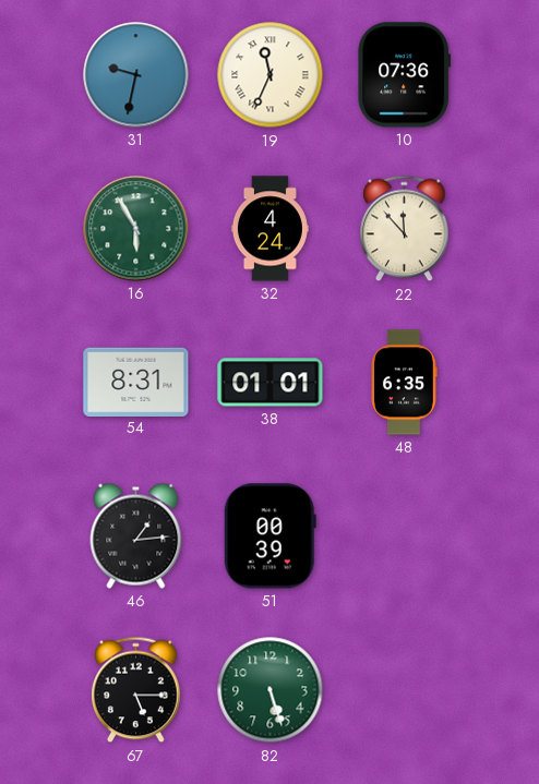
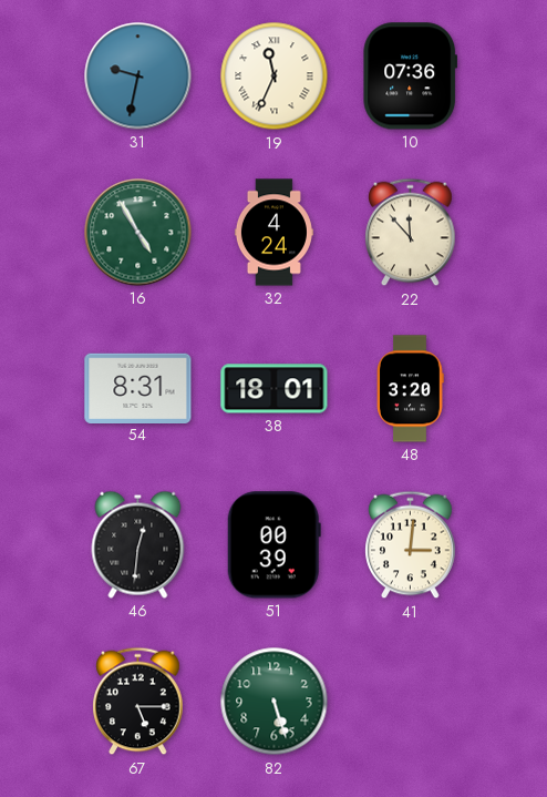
16: 5:55 -> 4:55
38: 01:01 -> 18:01
48: 6:35 -> 3:20
46: 1:14 -> 12:31
41: none -> 3:01
